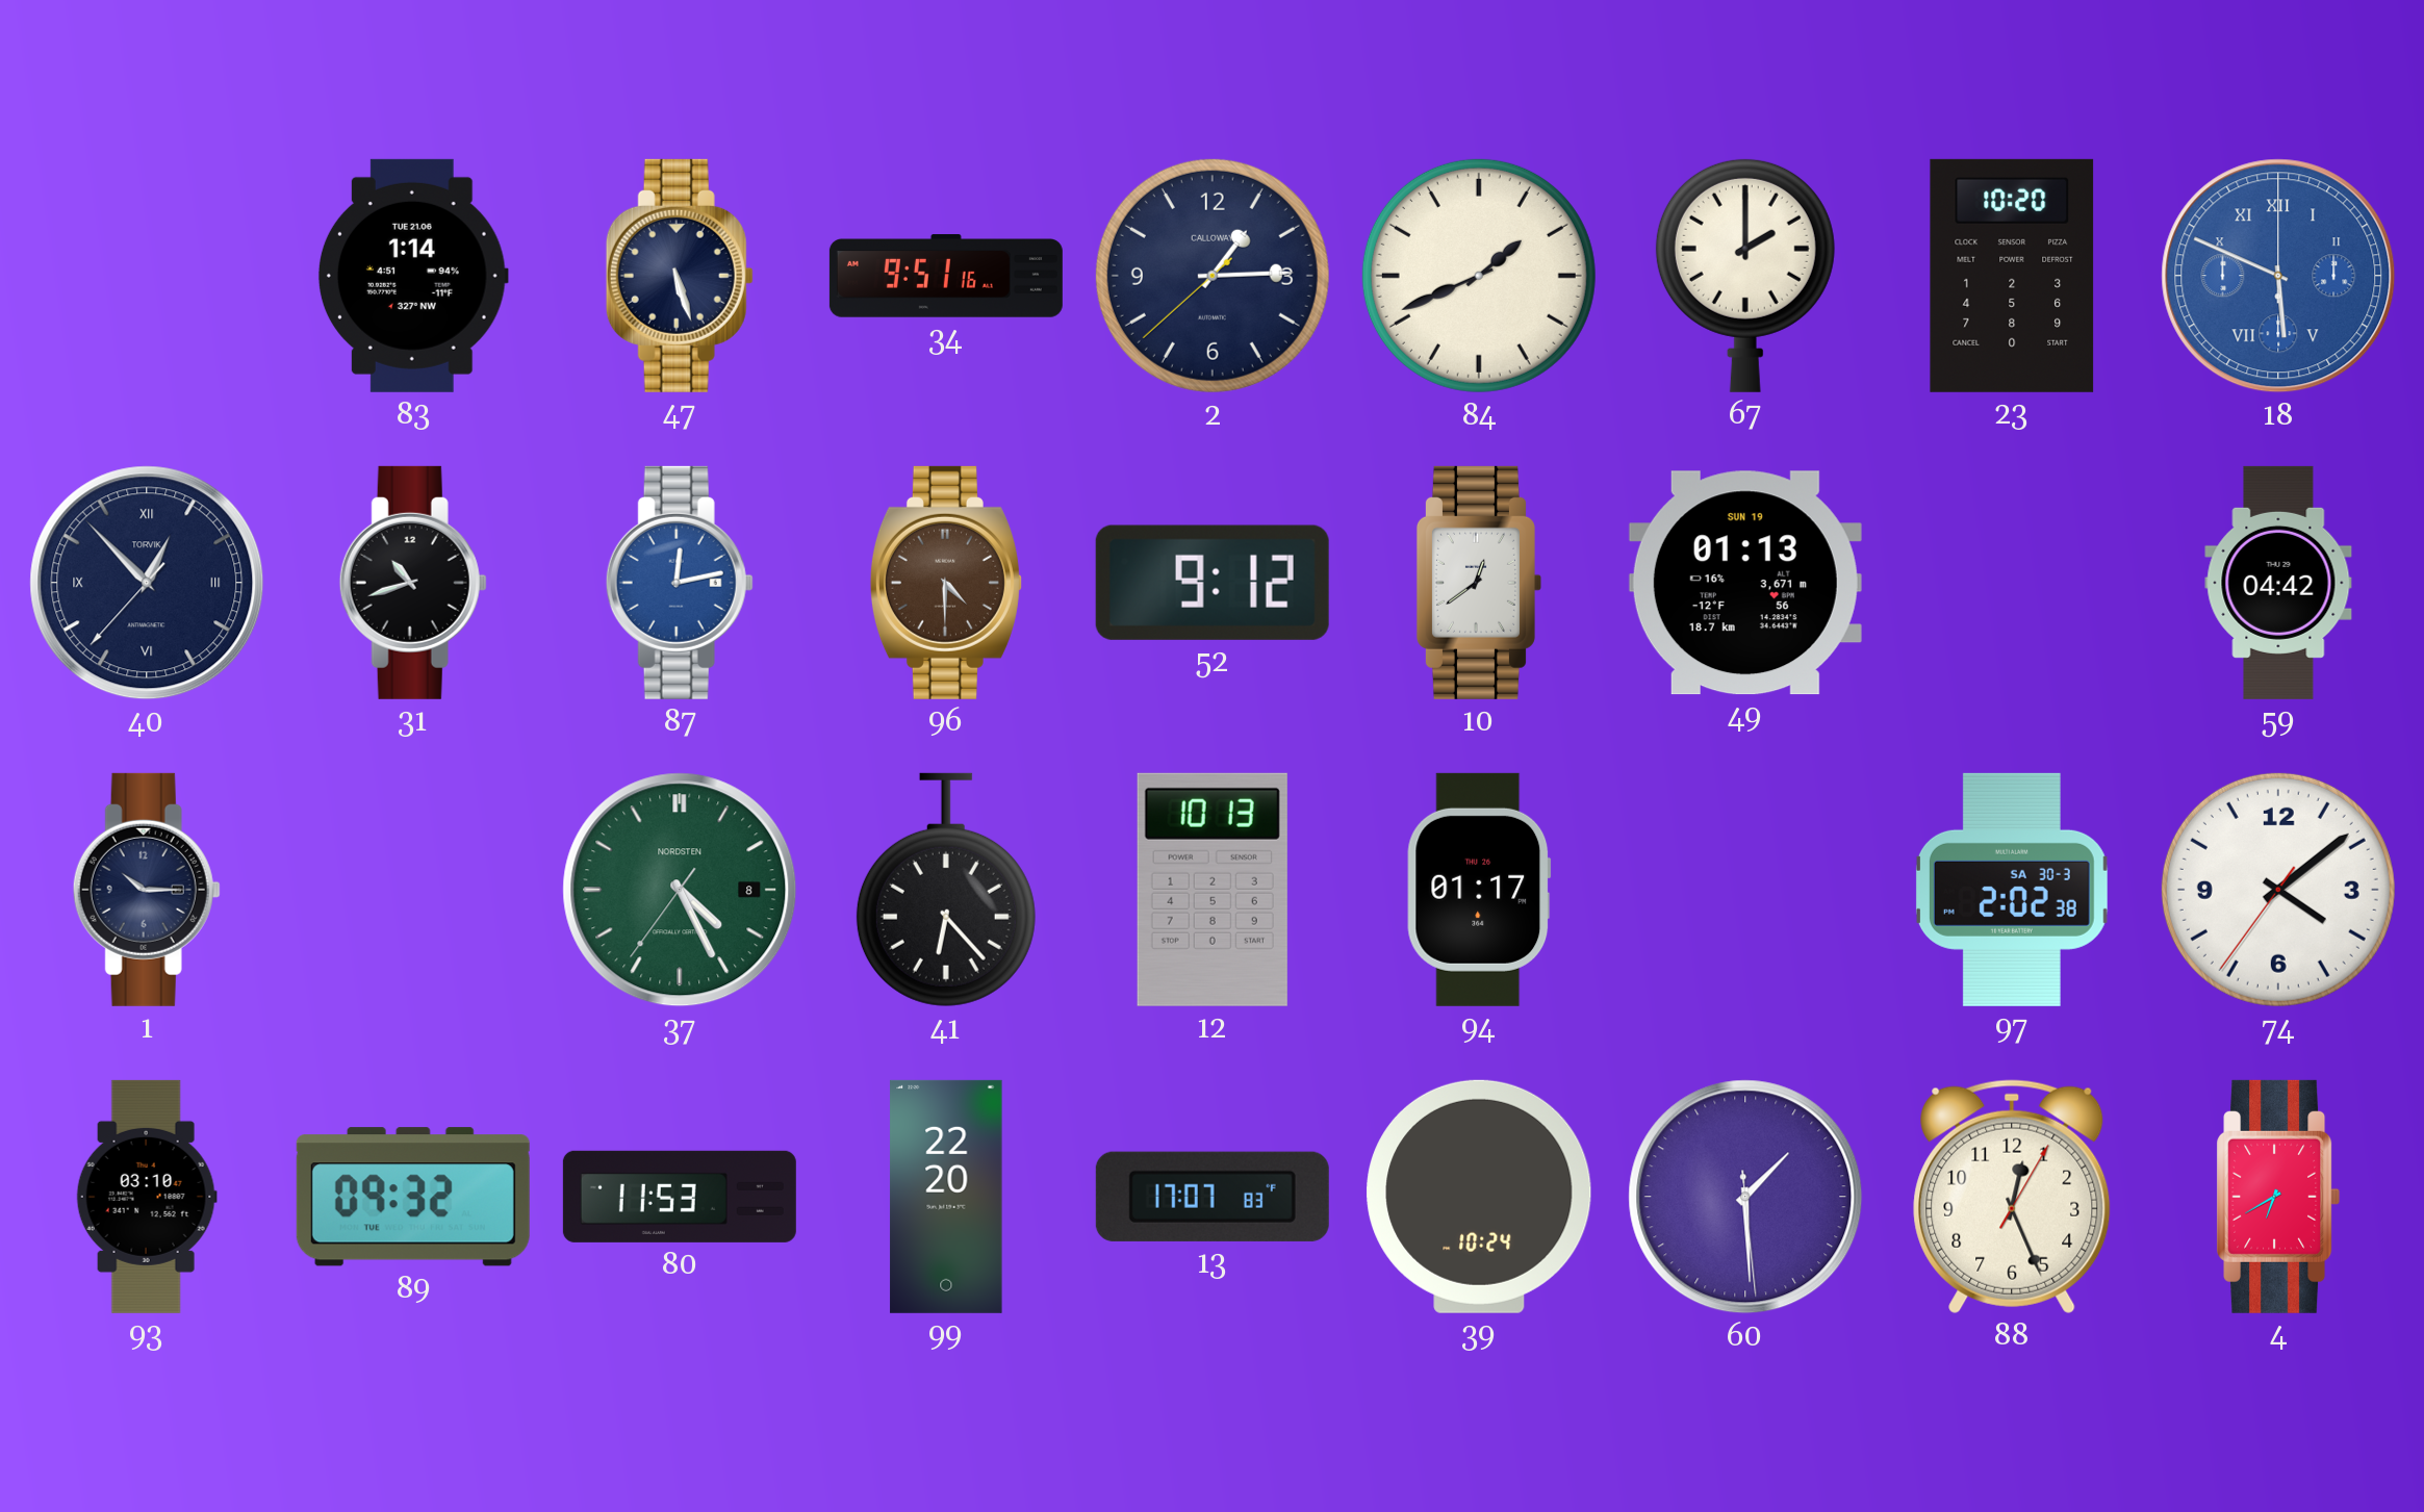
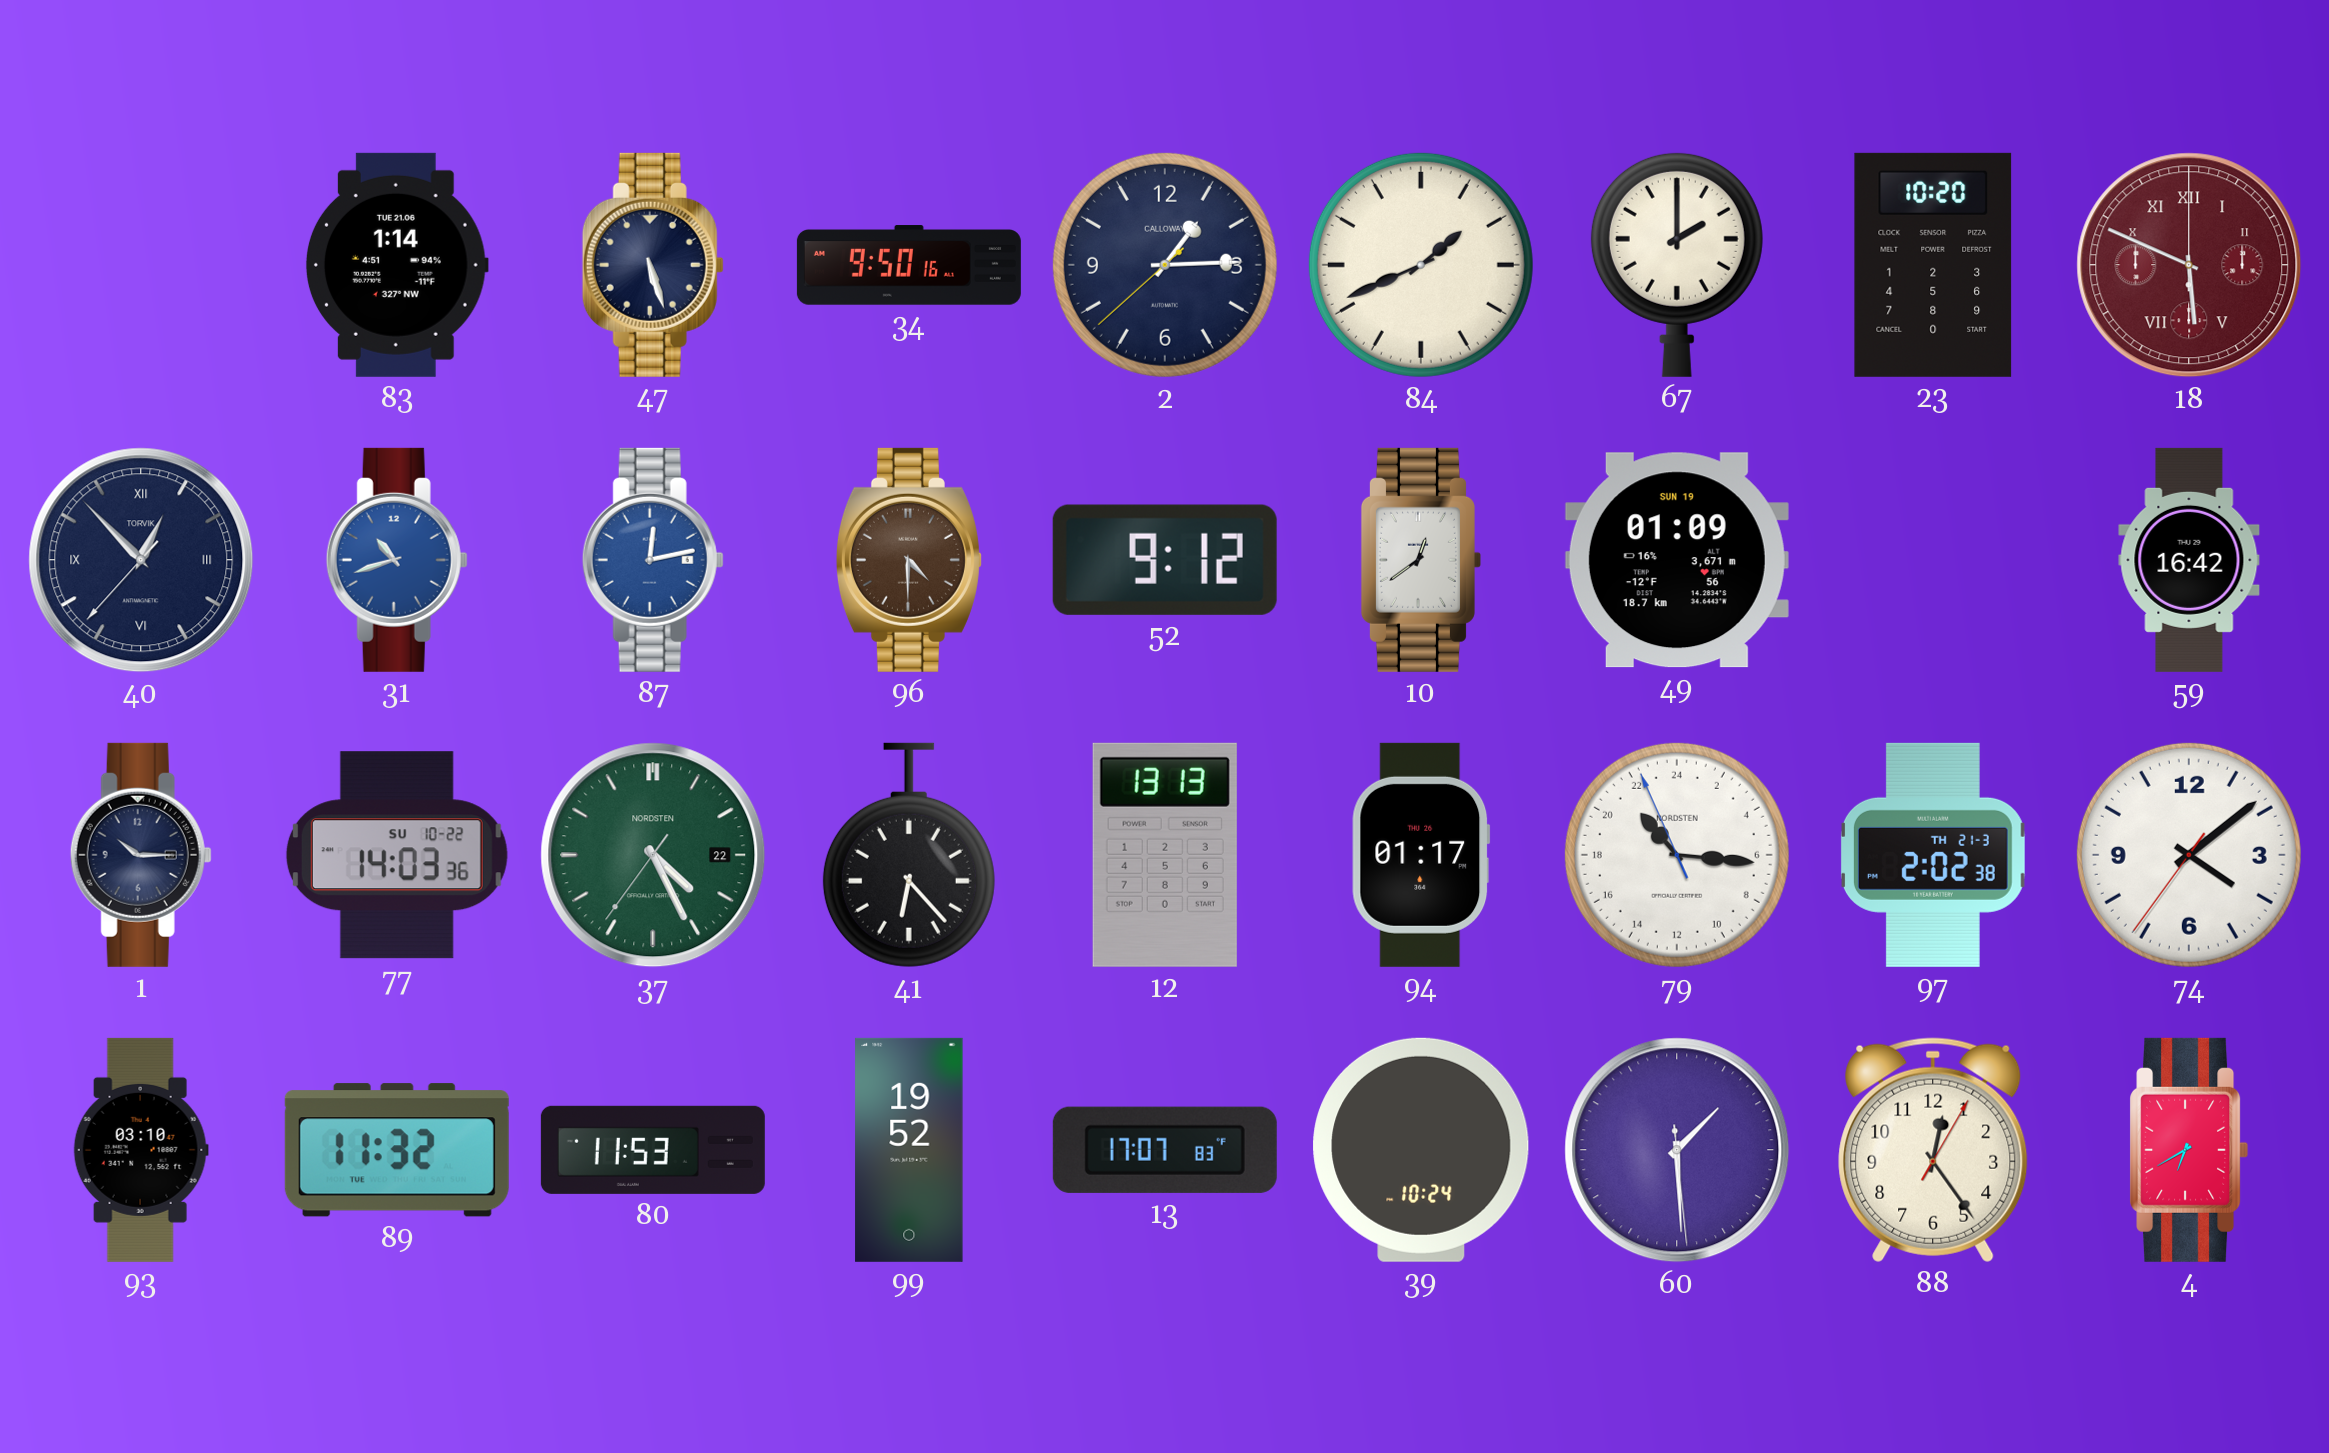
34: 9:51 -> 9:50
18 dial: blue -> burgundy
31 dial: black -> blue
49: 01:13 -> 01:09
59: 04:42 -> 16:42
77: none -> 14:03
37 date: 8 -> 22
12: 10:13 -> 13:13
79: none -> 21:15
97 date: SA 30-3 -> TH 21-3
89: 09:32 -> 11:32
99: 22:20 -> 19:52
88: 12:26 -> 12:24
